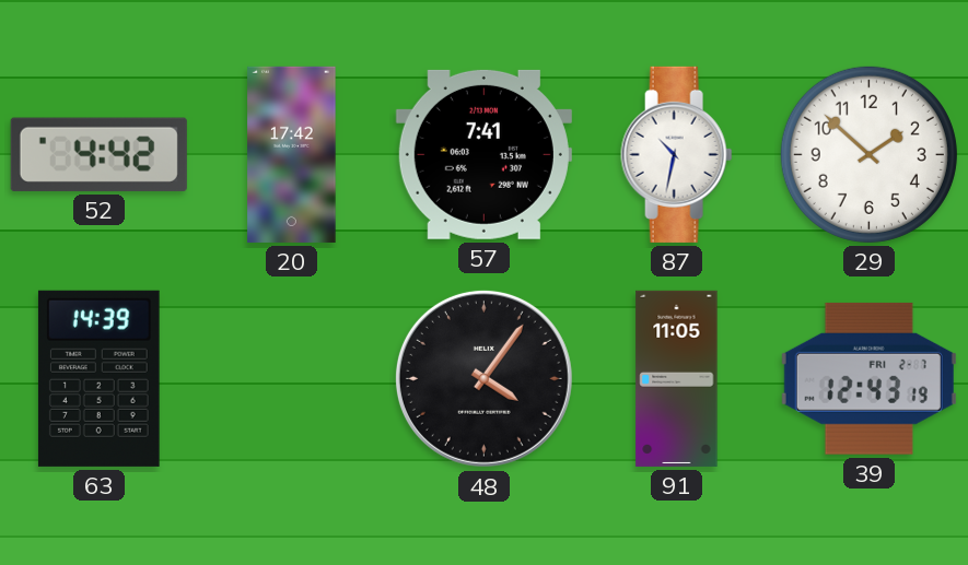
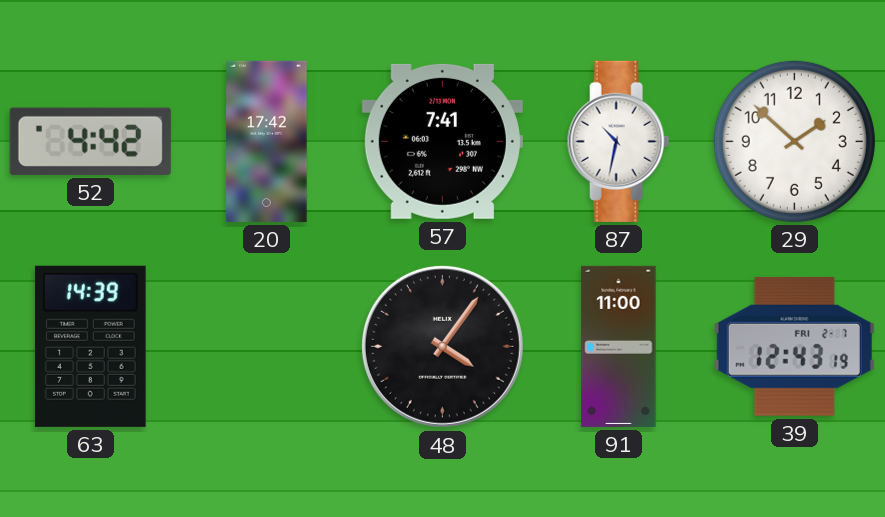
91: 11:05 -> 11:00
